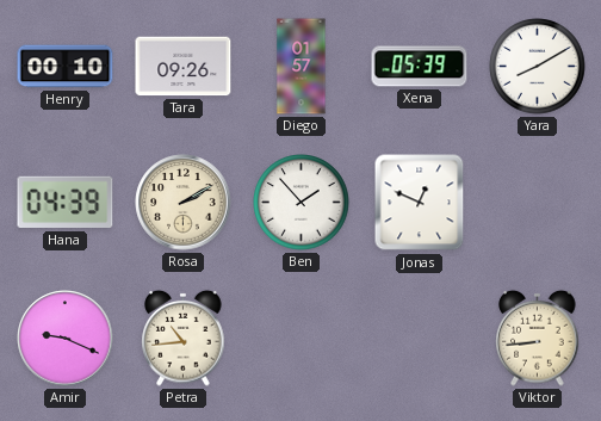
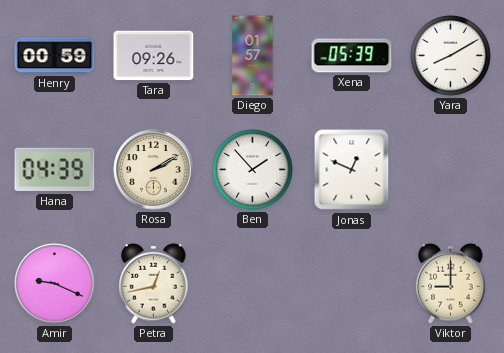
Henry: 00:10 -> 00:59
Petra: 10:44 -> 12:43
Viktor: 8:44 -> 9:00
